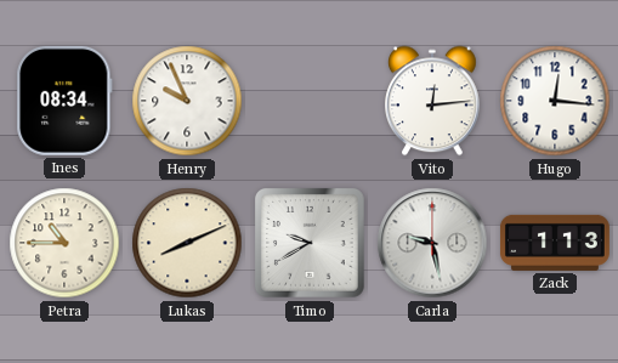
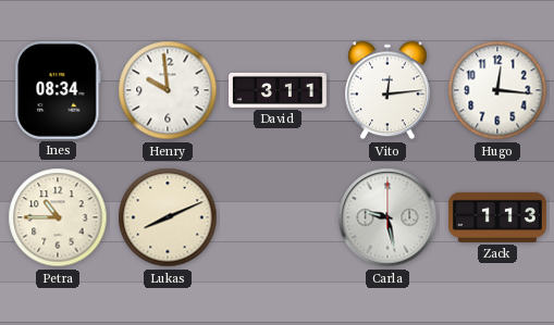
Henry: 9:56 -> 9:59
David: none -> 3:11
Timo: 9:40 -> none
